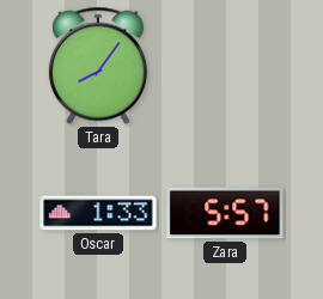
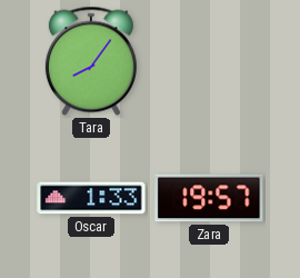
Zara: 5:57 -> 19:57
